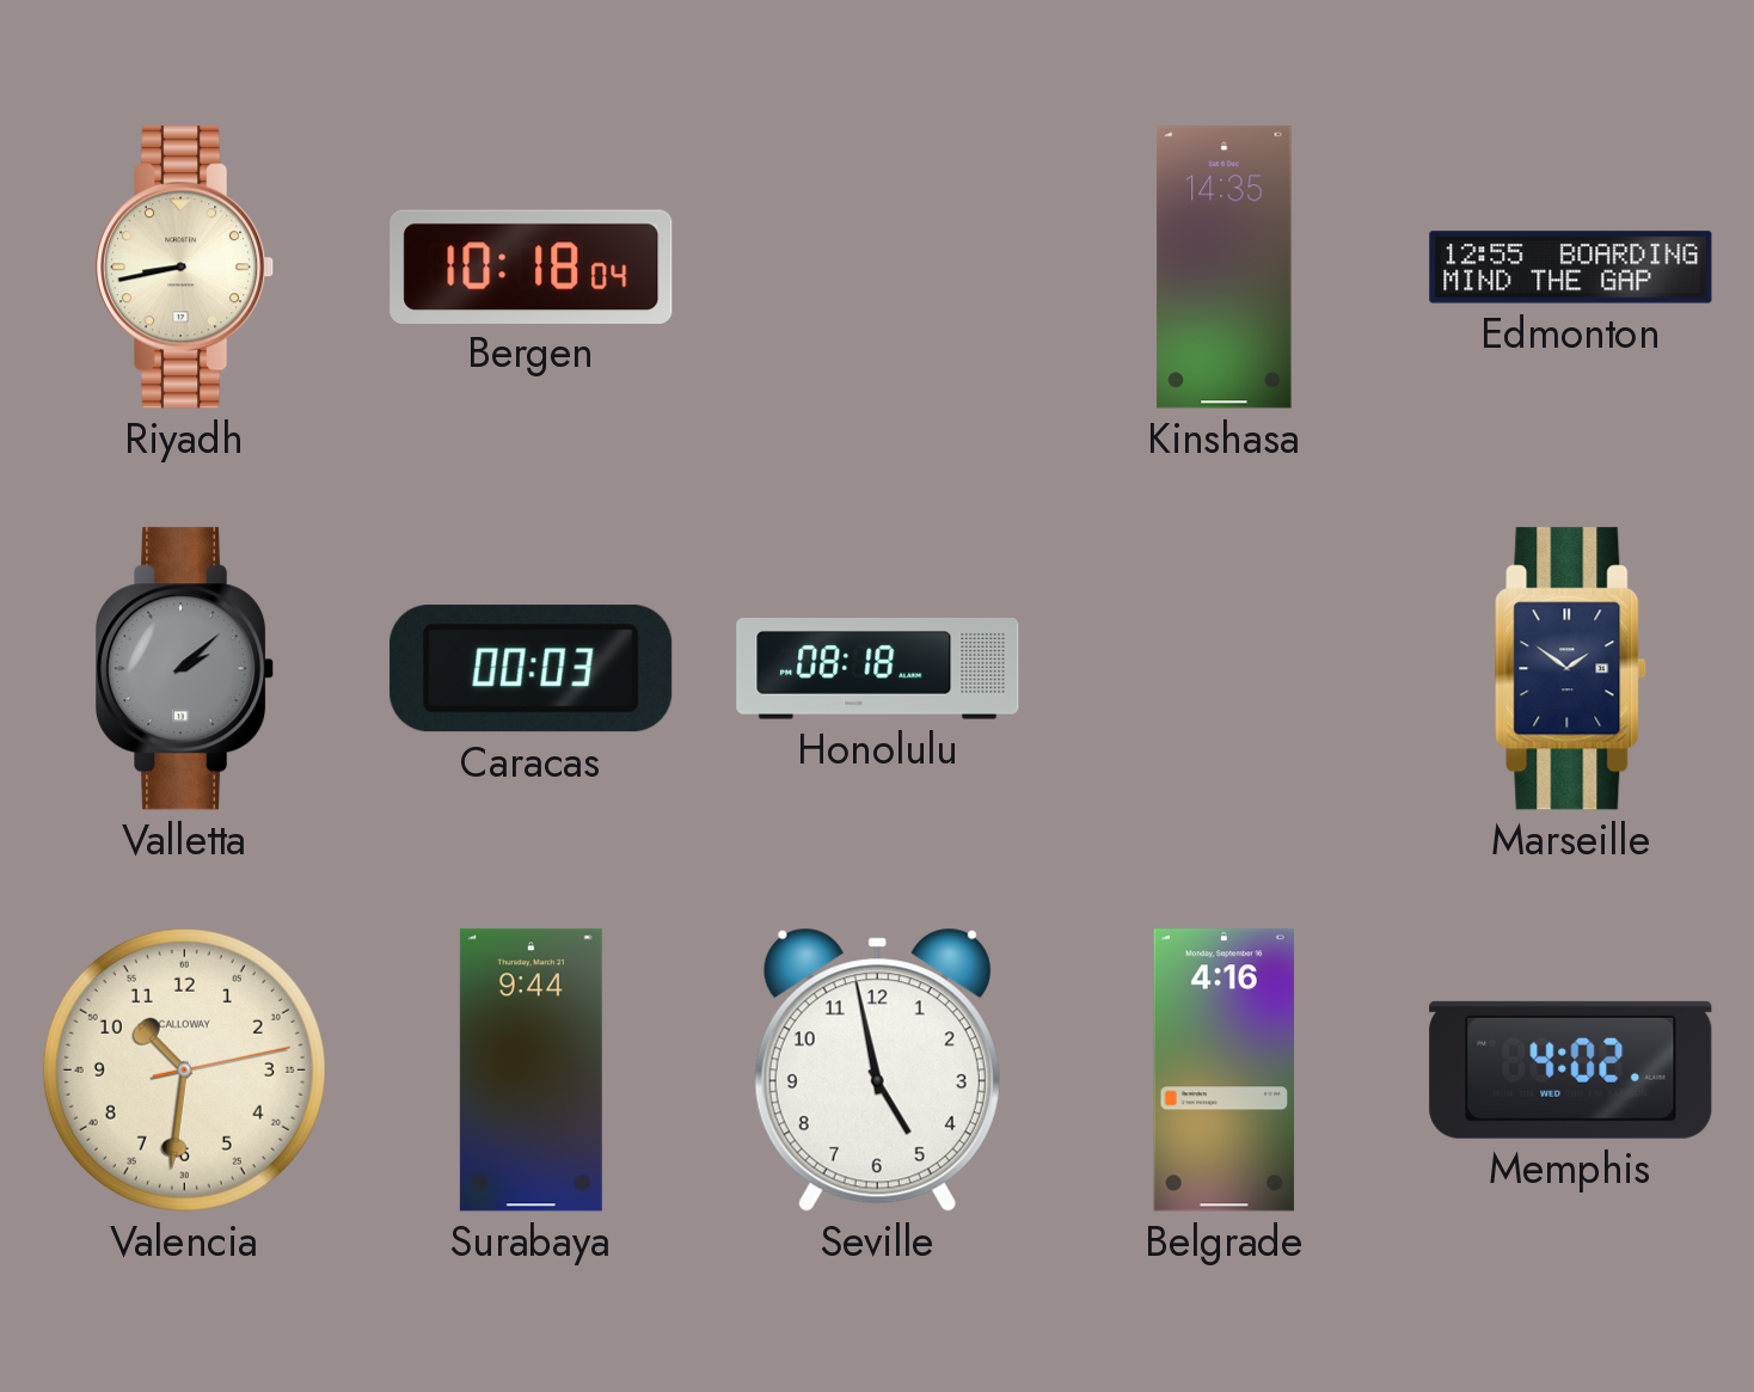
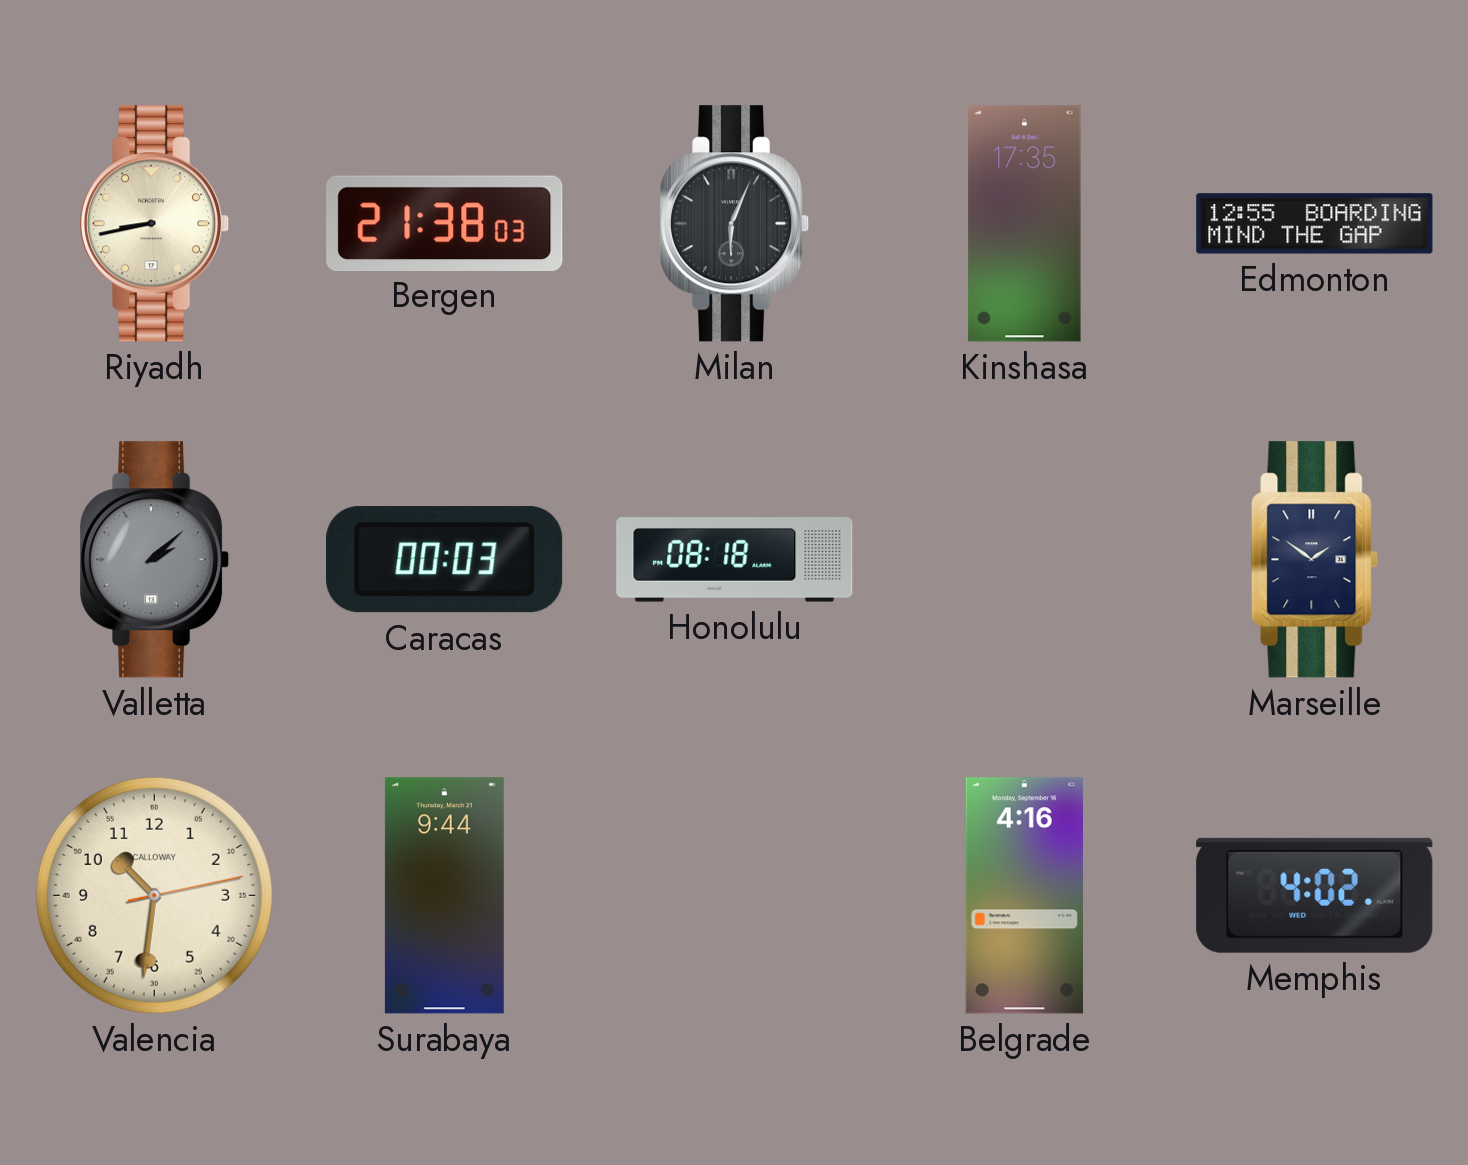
Bergen: 10:18 -> 21:38
Milan: none -> 6:04
Kinshasa: 14:35 -> 17:35
Seville: 4:58 -> none
